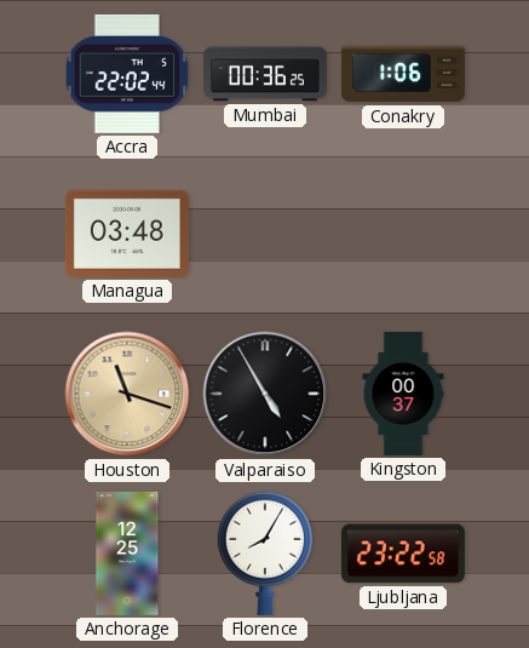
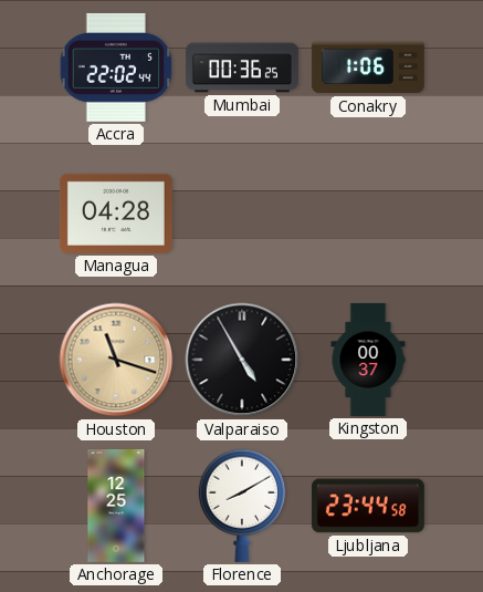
Managua: 03:48 -> 04:28
Florence: 8:05 -> 8:10
Ljubljana: 23:22 -> 23:44
